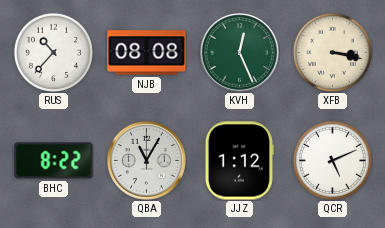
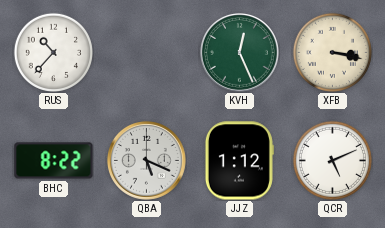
NJB: 08:08 -> none
QBA: 11:05 -> 5:19
